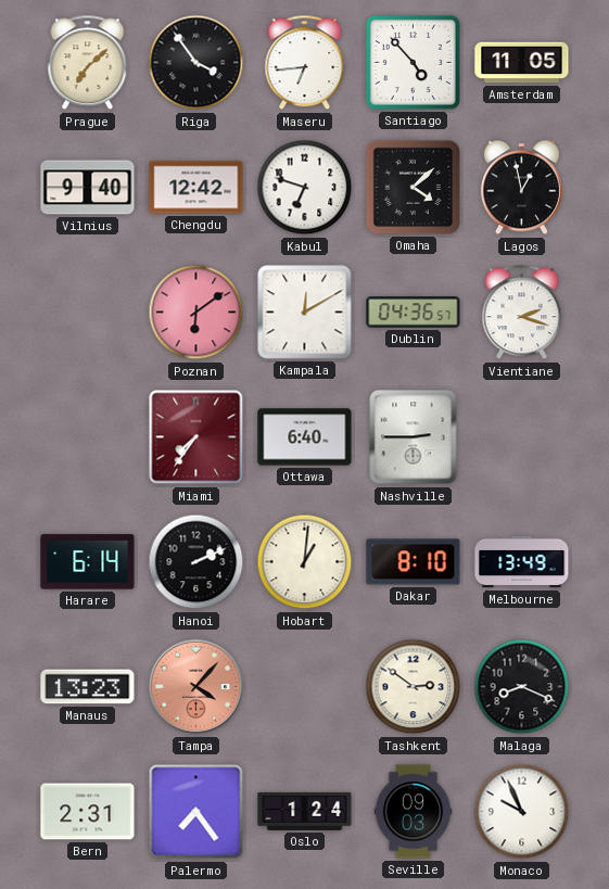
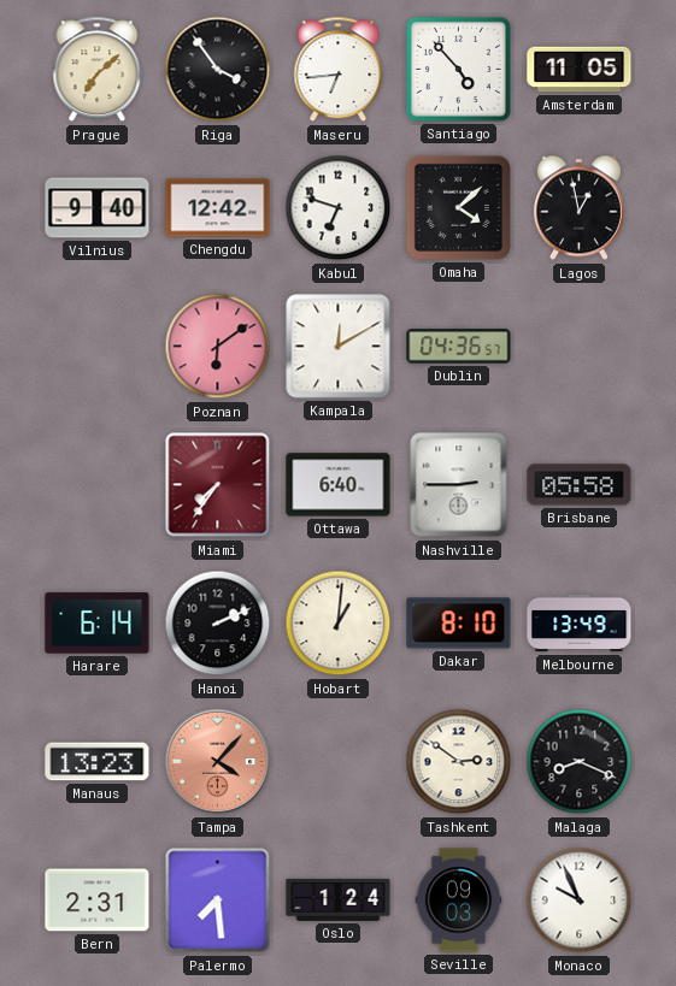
Vientiane: 2:18 -> none
Brisbane: none -> 05:58
Palermo: 7:24 -> 7:29
